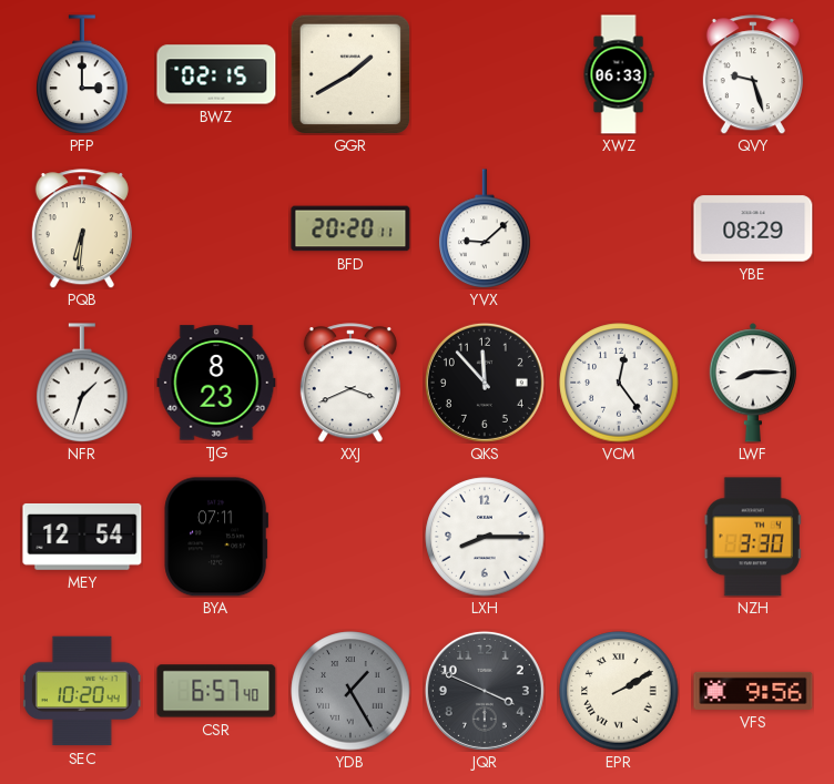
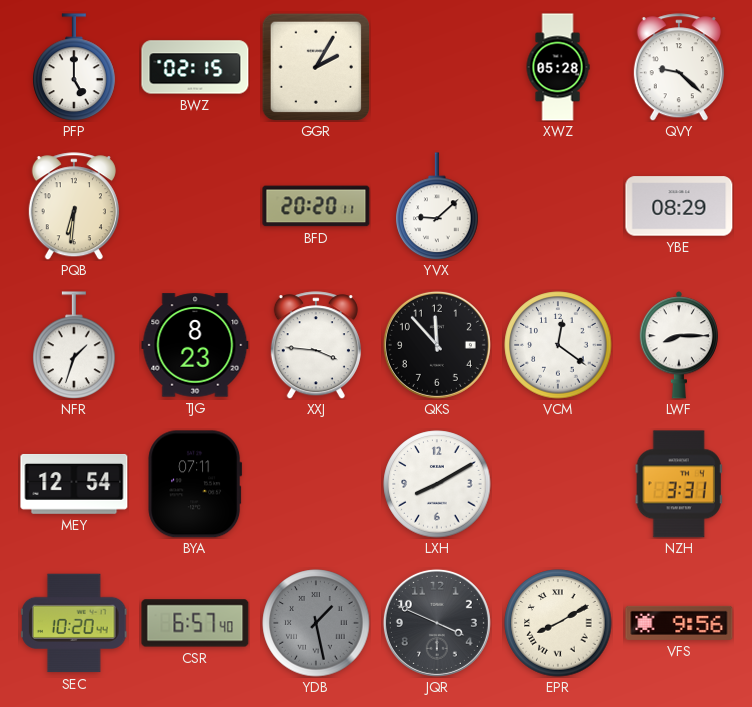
PFP: 3:00 -> 5:00
GGR: 1:40 -> 2:05
XWZ: 06:33 -> 05:28
QVY: 9:27 -> 9:22
XXJ: 3:41 -> 3:46
VCM: 12:24 -> 12:21
LXH: 8:15 -> 8:10
NZH: 3:30 -> 3:31
YDB: 1:25 -> 1:28
EPR: 2:10 -> 8:10
